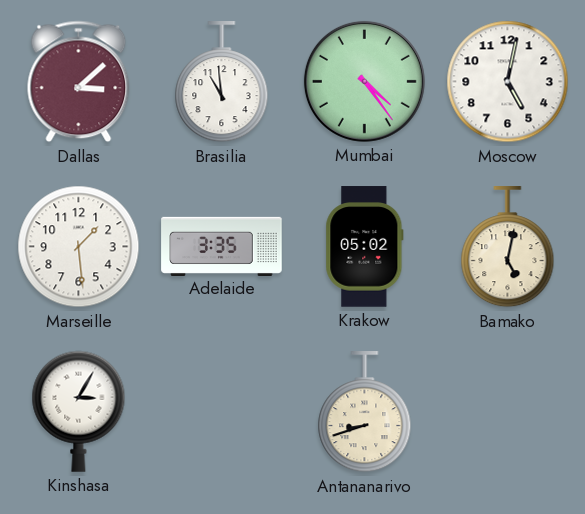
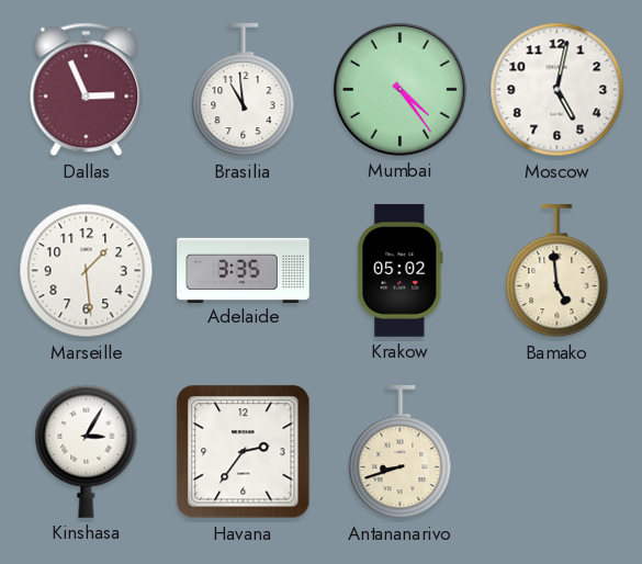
Dallas: 3:08 -> 2:56
Bamako: 5:02 -> 4:59
Havana: none -> 2:36
